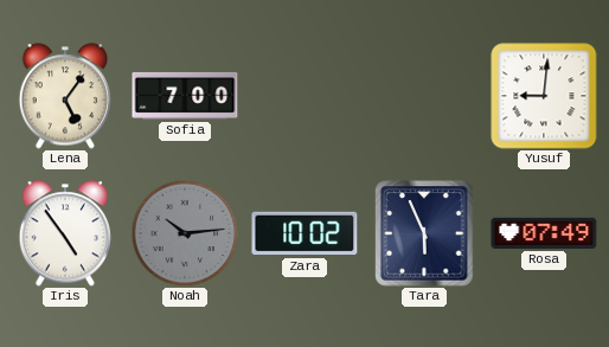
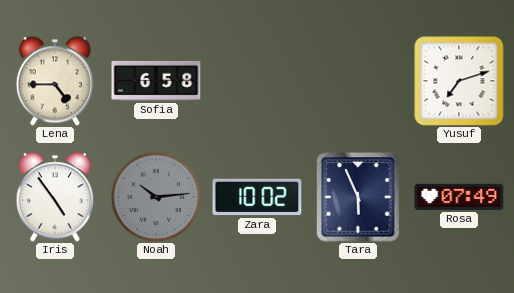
Lena: 5:06 -> 4:45
Sofia: 7:00 -> 6:58
Yusuf: 9:01 -> 7:12
